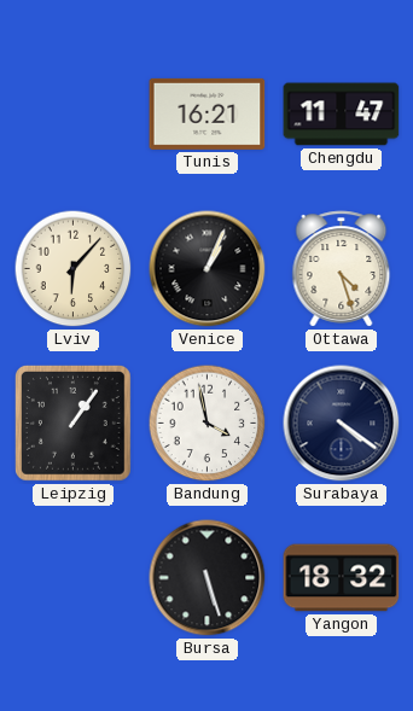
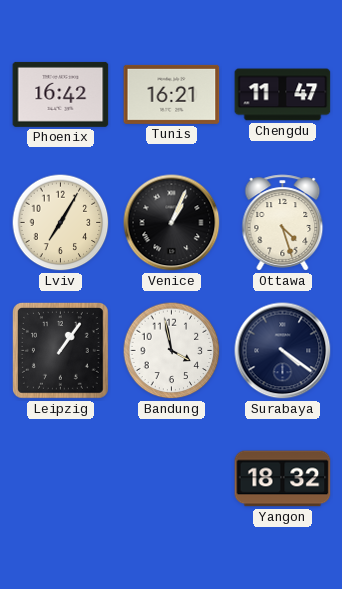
Phoenix: none -> 16:42
Lviv: 6:07 -> 7:05
Bursa: 5:27 -> none
